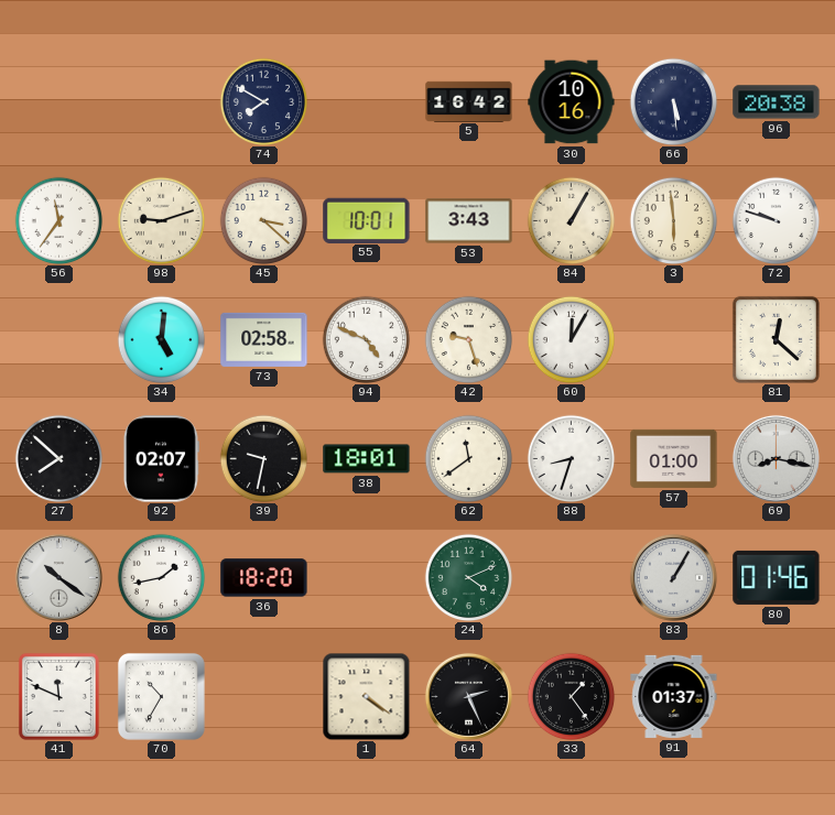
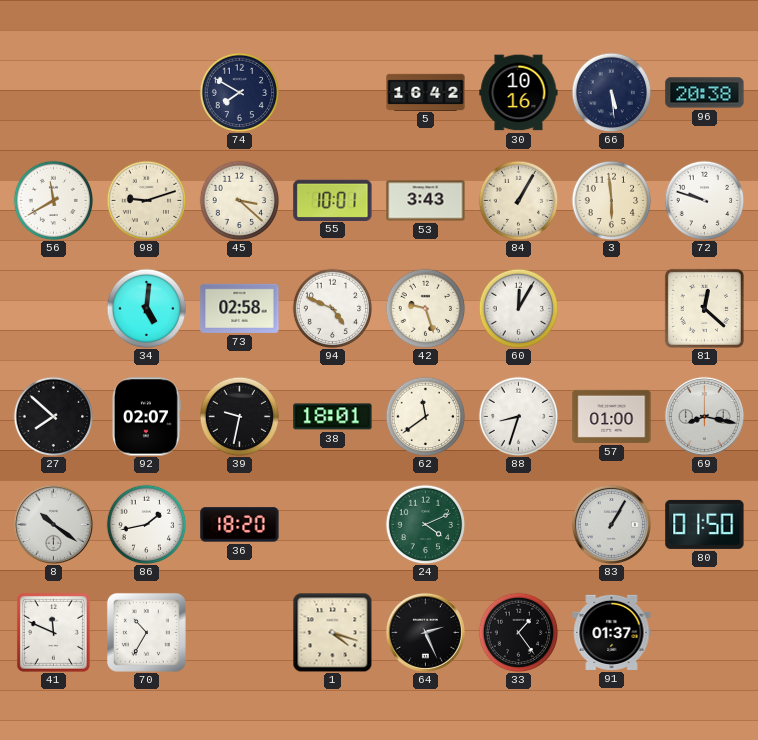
56: 11:36 -> 11:40
80: 01:46 -> 01:50
1: 4:21 -> 4:18
